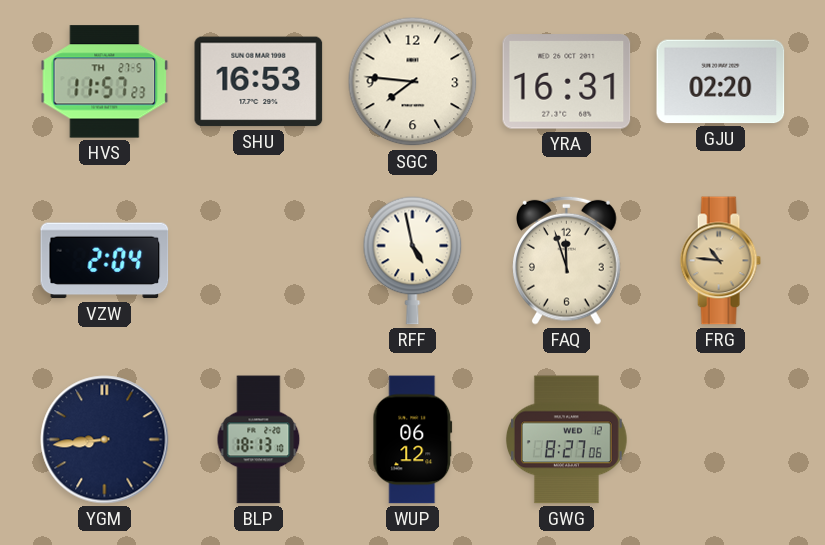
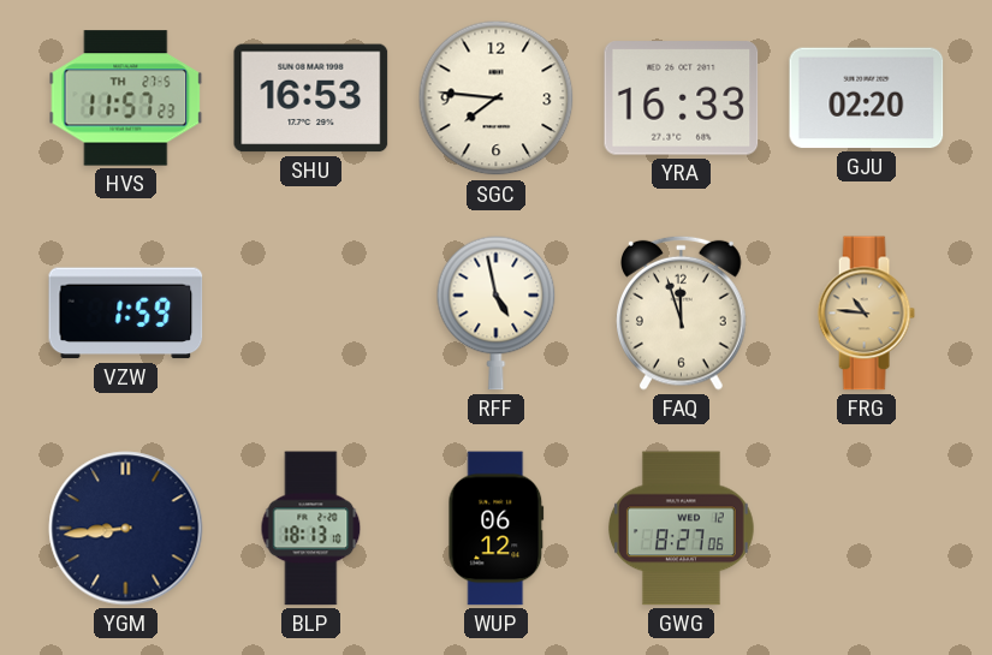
YRA: 16:31 -> 16:33
VZW: 2:04 -> 1:59
